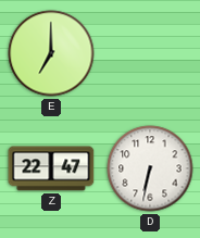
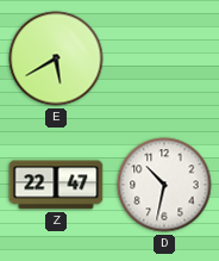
E: 7:00 -> 5:40
D: 6:32 -> 10:32
